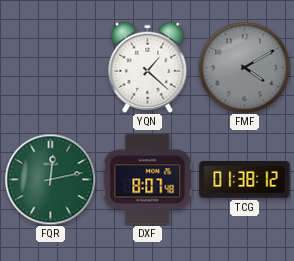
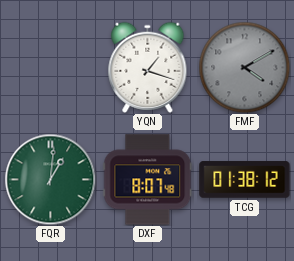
YQN: 1:22 -> 1:18
FQR: 12:13 -> 1:01
